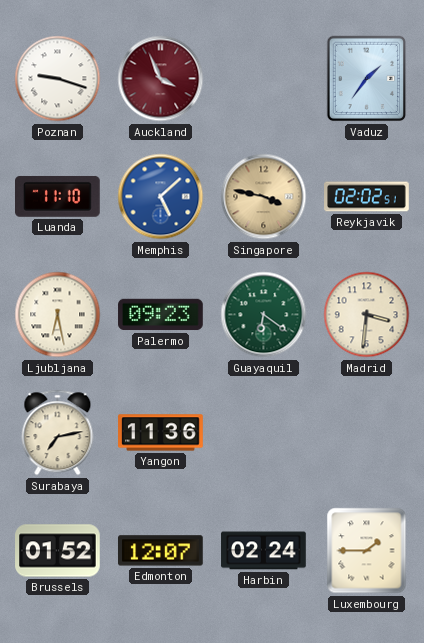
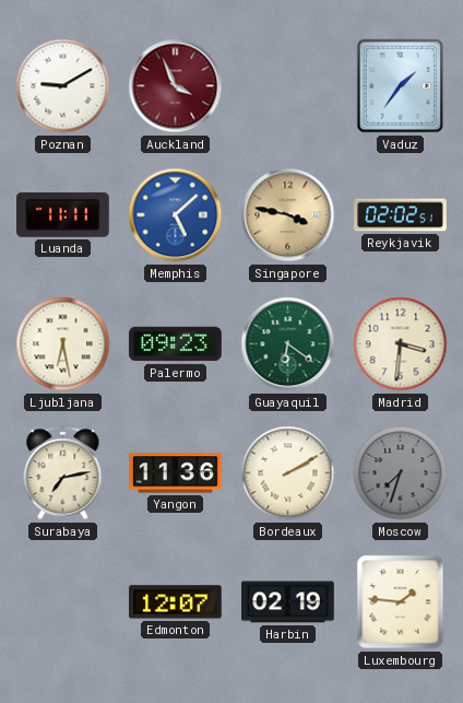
Poznan: 9:18 -> 9:10
Luanda: 11:10 -> 11:11
Bordeaux: none -> 2:10
Moscow: none -> 7:33
Brussels: 01:52 -> none
Harbin: 02:24 -> 02:19
Luxembourg: 1:45 -> 1:46
